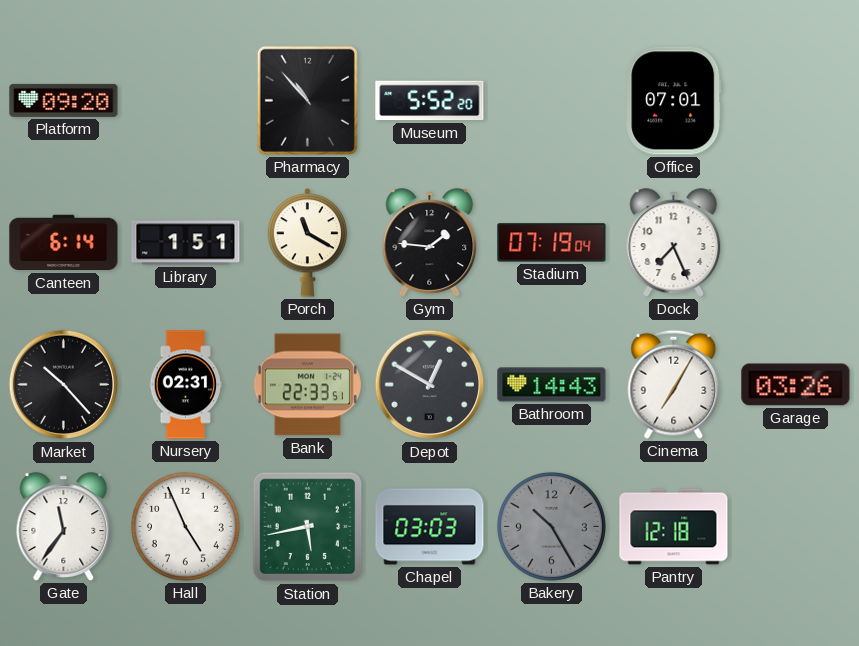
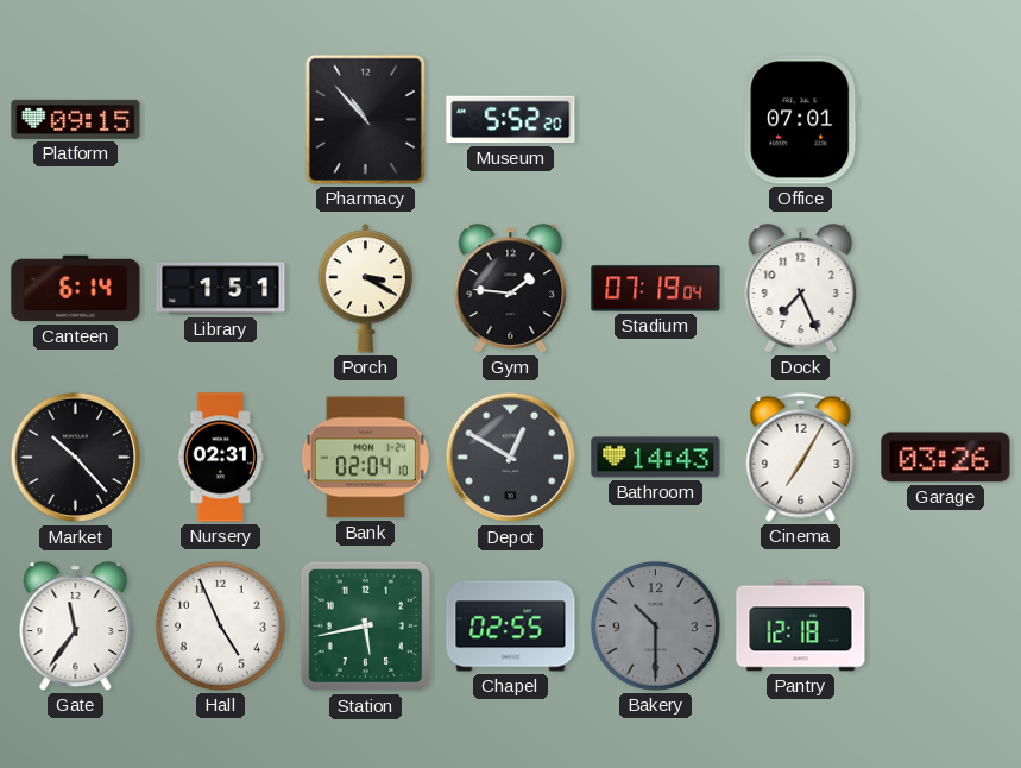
Platform: 09:20 -> 09:15
Porch: 11:20 -> 3:20
Bank: 22:33 -> 02:04
Chapel: 03:03 -> 02:55
Bakery: 10:25 -> 10:30
